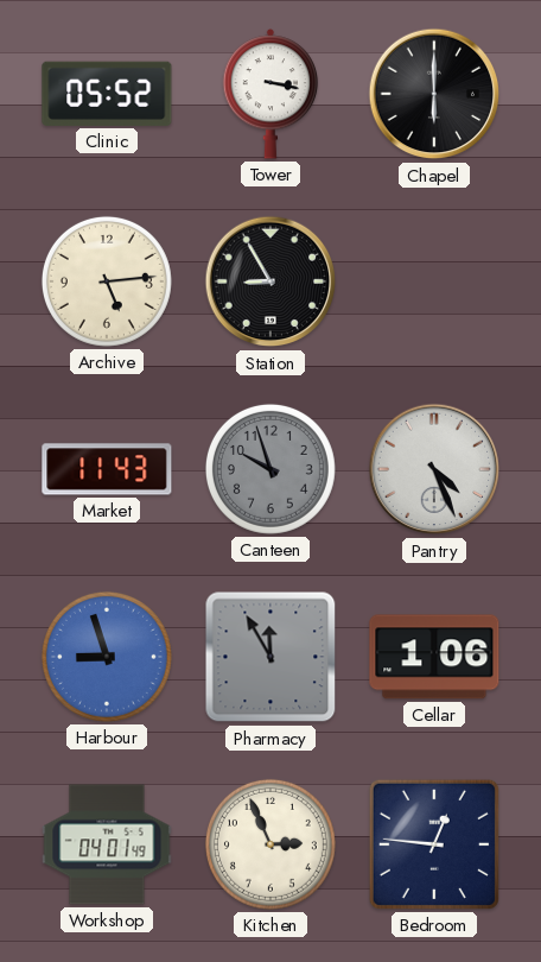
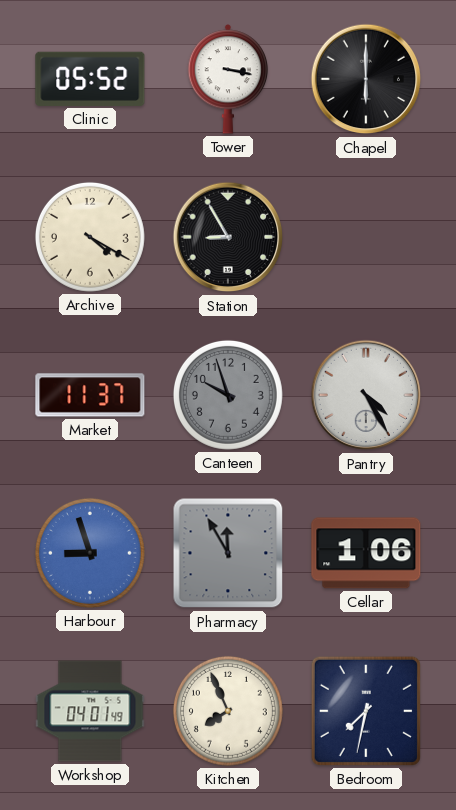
Archive: 5:14 -> 4:20
Market: 11:43 -> 11:37
Pantry: 4:26 -> 4:25
Kitchen: 2:56 -> 7:56
Bedroom: 12:46 -> 7:32
